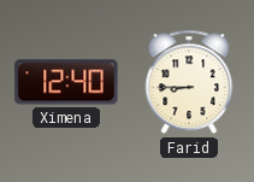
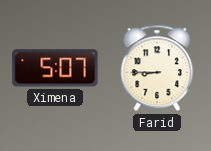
Ximena: 12:40 -> 5:07
